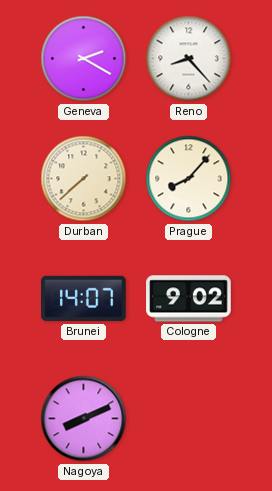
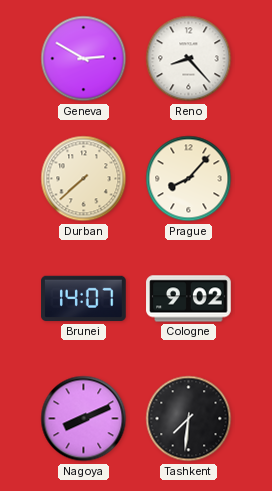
Geneva: 2:20 -> 2:50
Tashkent: none -> 7:31
